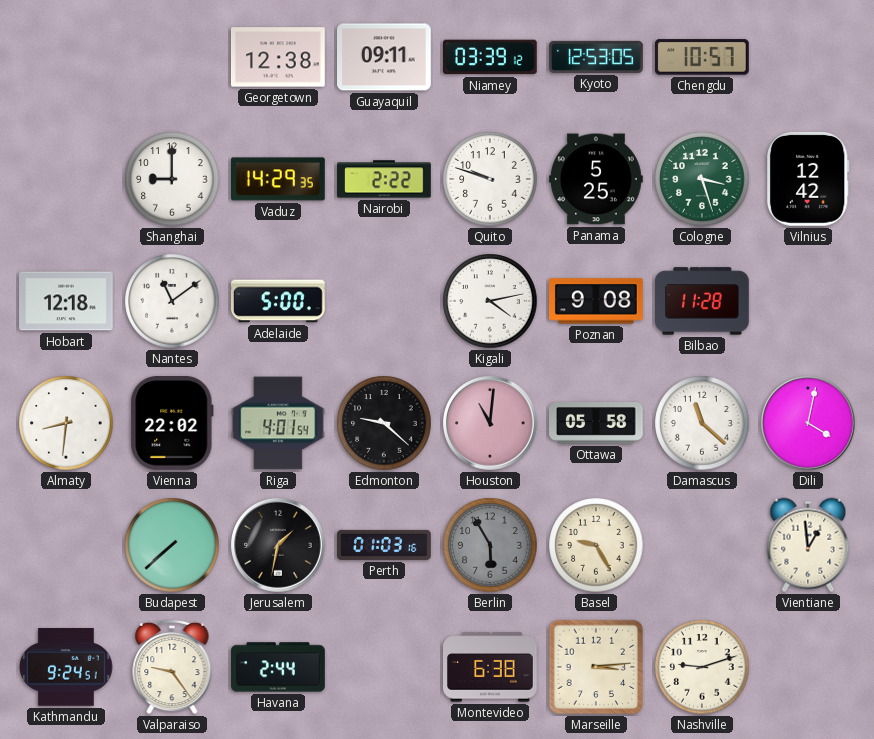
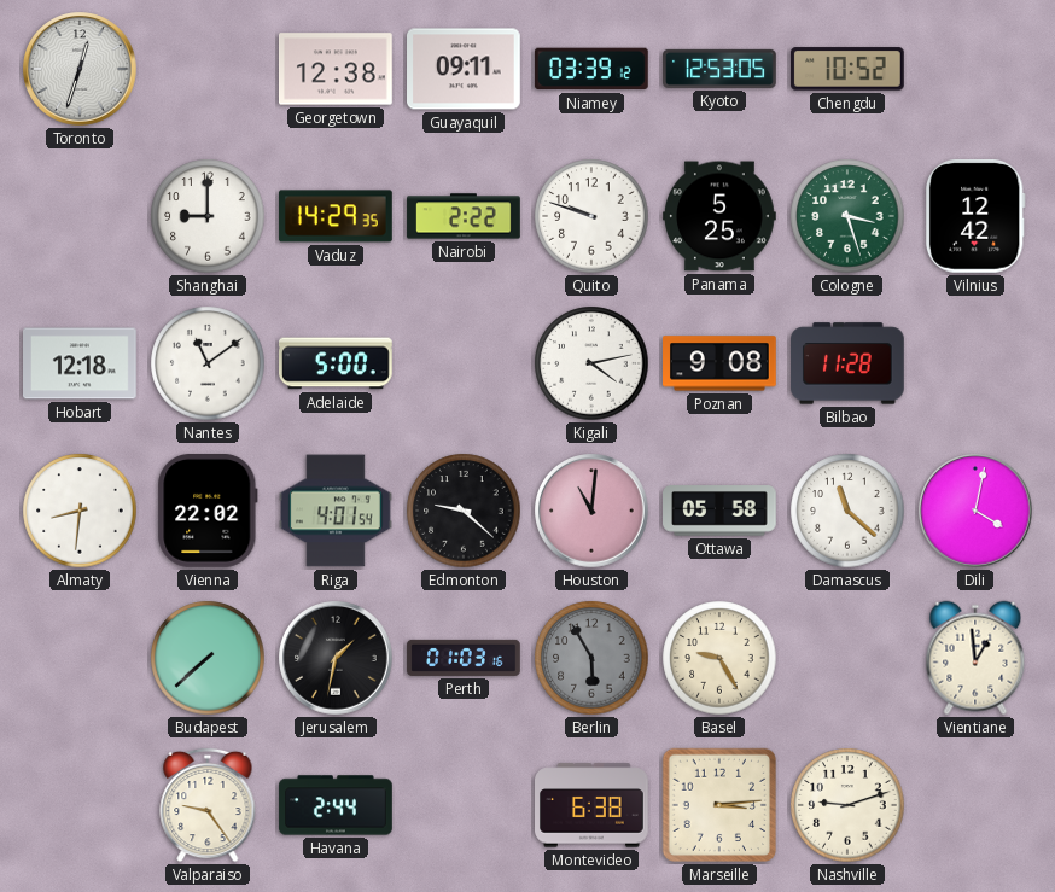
Toronto: none -> 12:33
Chengdu: 10:57 -> 10:52
Kathmandu: 9:24 -> none
